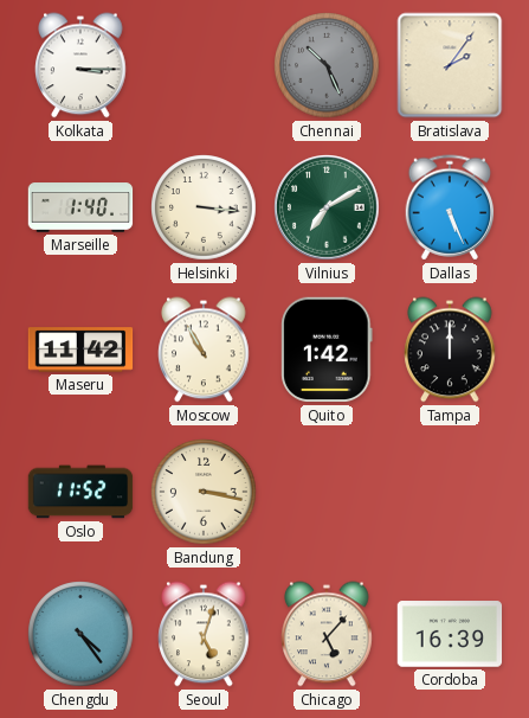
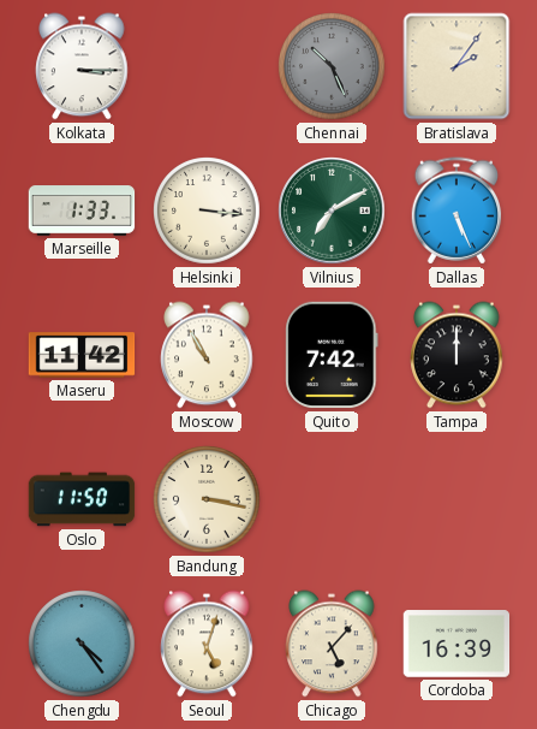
Marseille: 1:40 -> 1:33
Quito: 1:42 -> 7:42
Oslo: 11:52 -> 11:50
